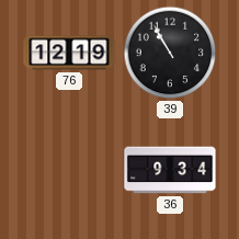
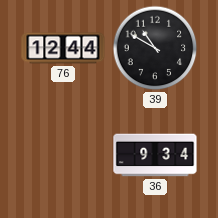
76: 12:19 -> 12:44
39: 10:55 -> 10:50
